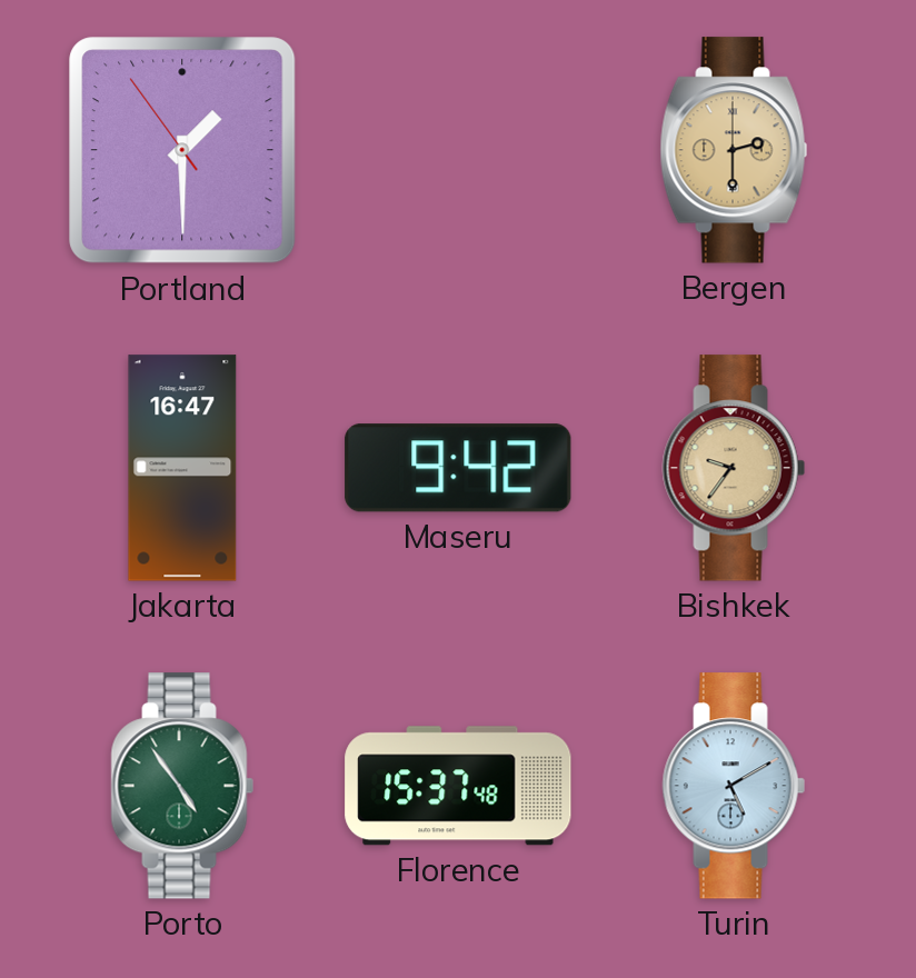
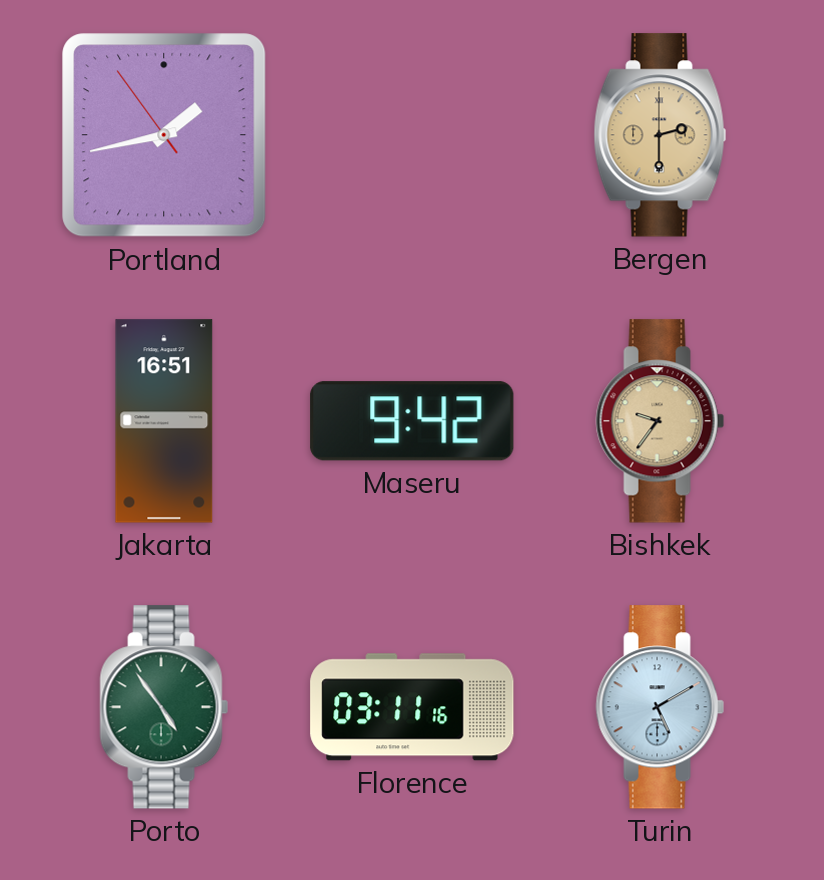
Portland: 1:29 -> 1:42
Jakarta: 16:47 -> 16:51
Florence: 15:37 -> 03:11
